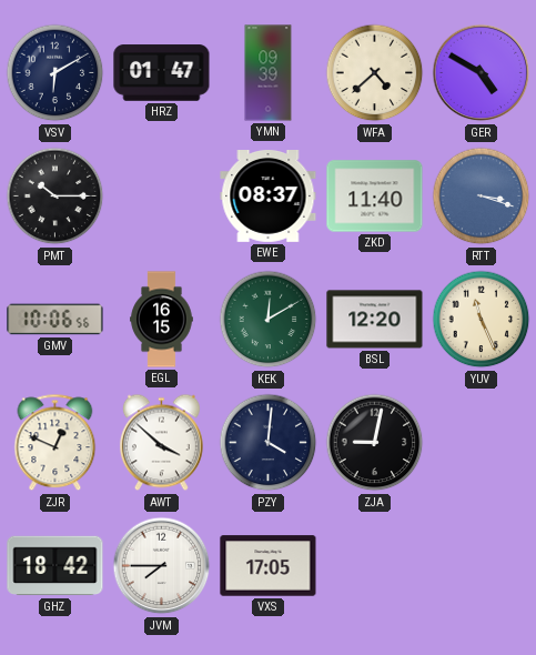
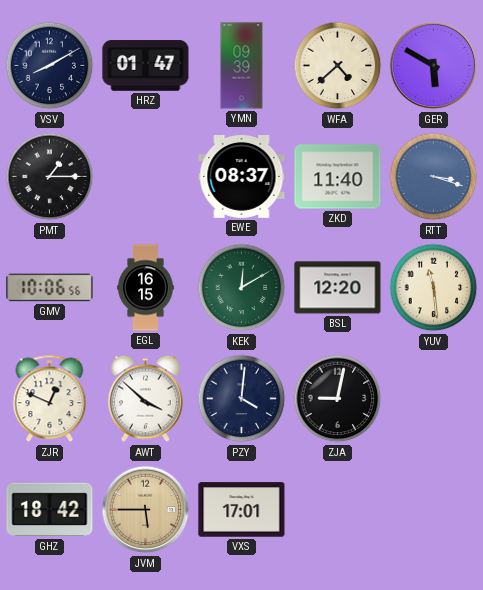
VSV: 6:10 -> 8:10
GER: 4:50 -> 5:50
PMT: 10:15 -> 1:15
YUV: 11:26 -> 11:29
JVM: 7:45 -> 5:45
JVM dial: white -> champagne
VXS: 17:05 -> 17:01
